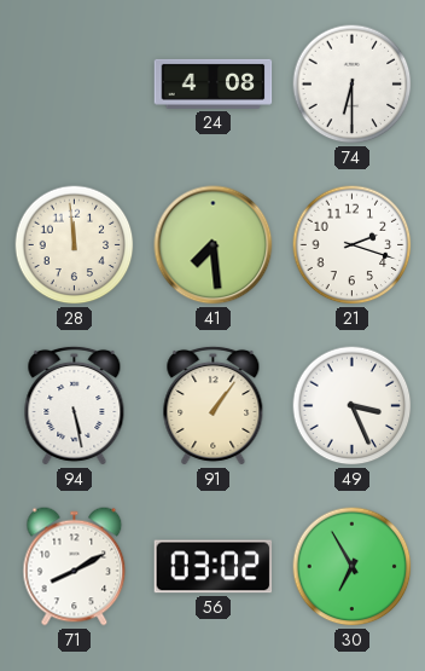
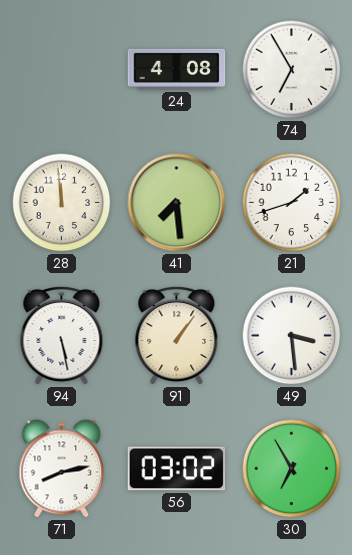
74: 6:30 -> 6:55
21: 2:18 -> 1:42
49: 3:26 -> 3:29
71: 8:10 -> 8:13
